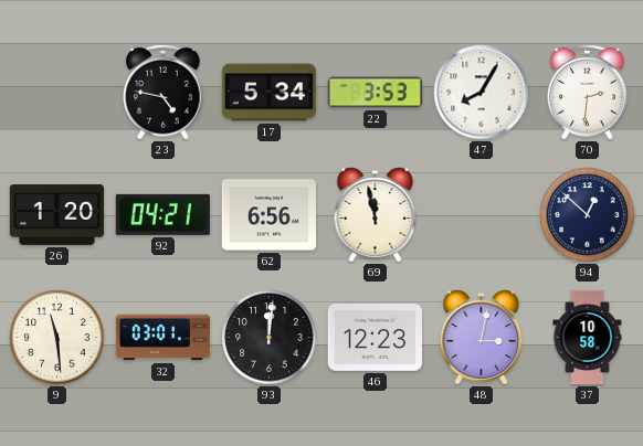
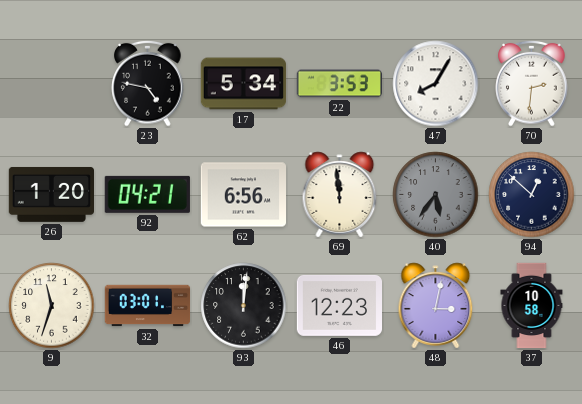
69: 11:58 -> 11:59
40: none -> 5:36
9: 11:29 -> 11:33
